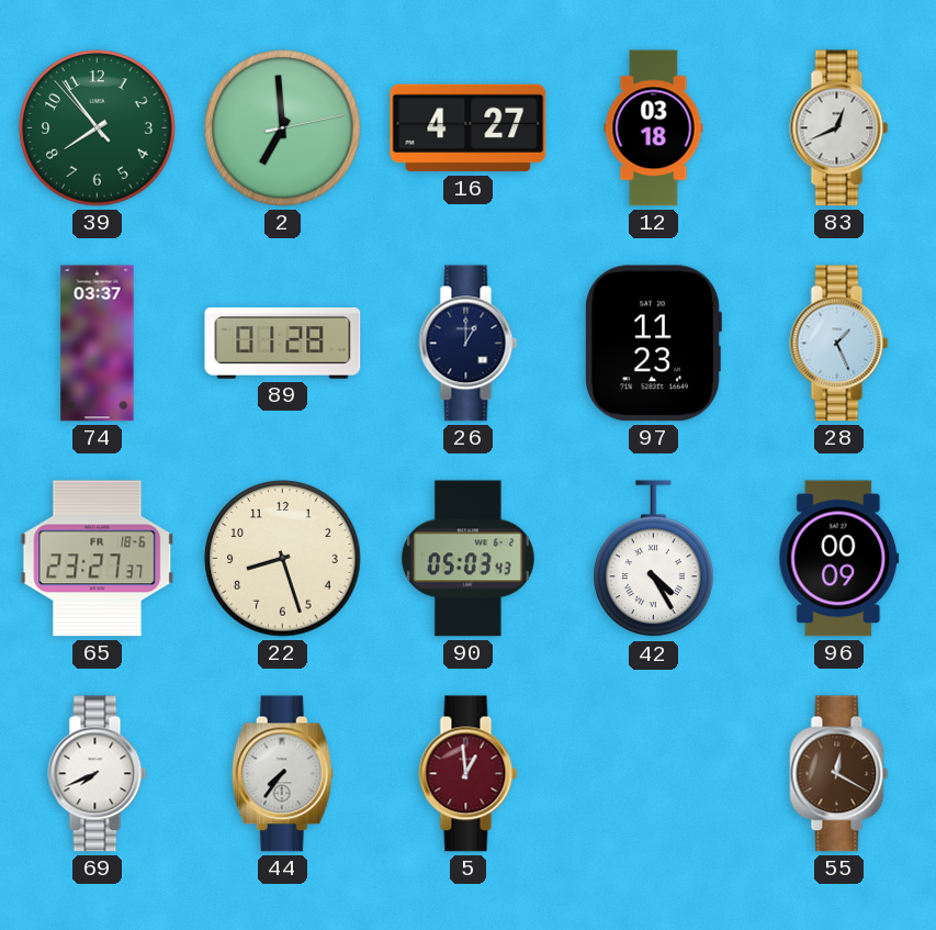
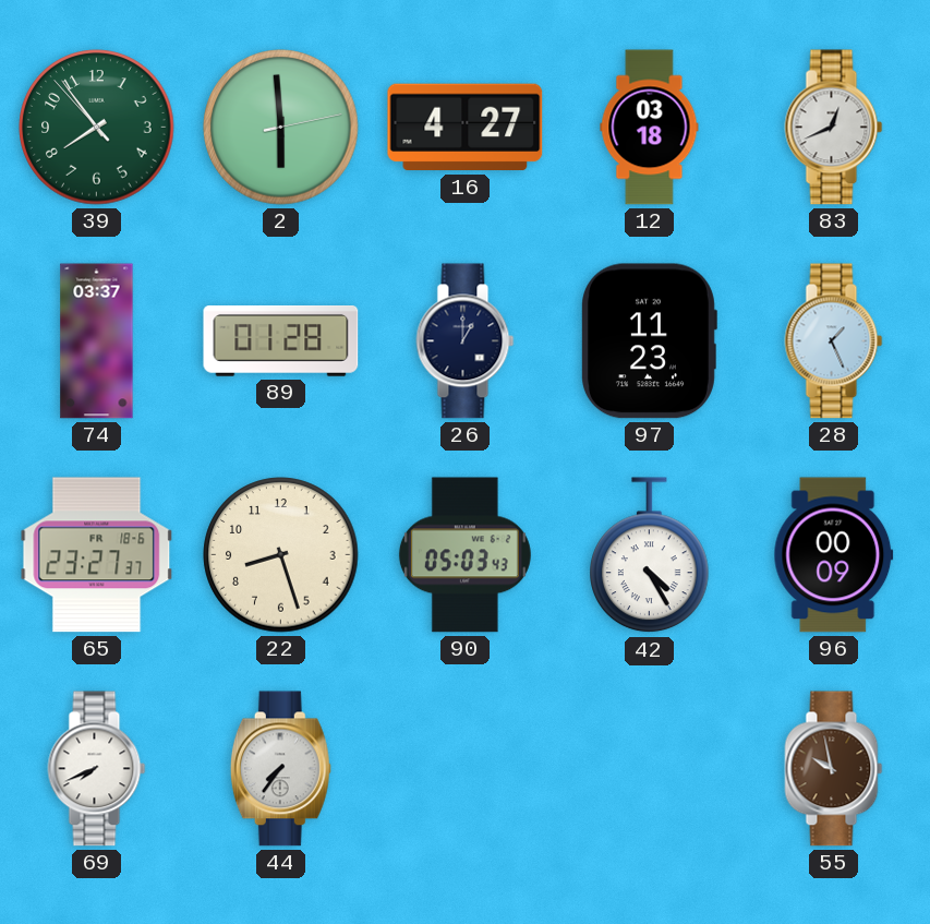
2: 6:59 -> 5:59
5: 12:59 -> none
55: 12:20 -> 9:58
